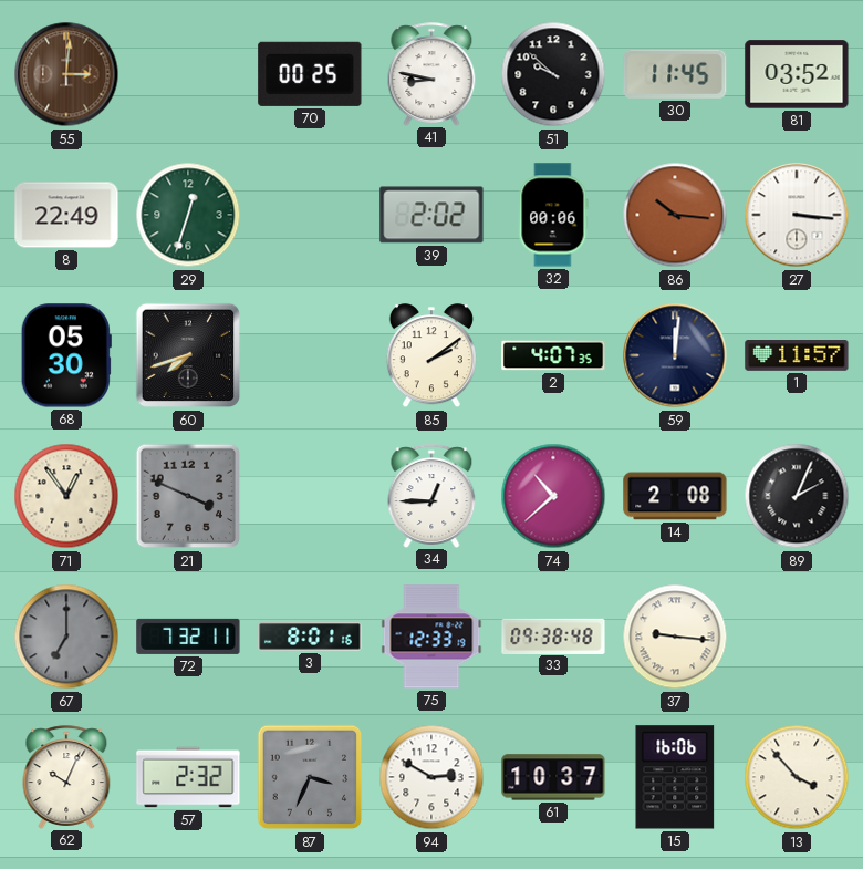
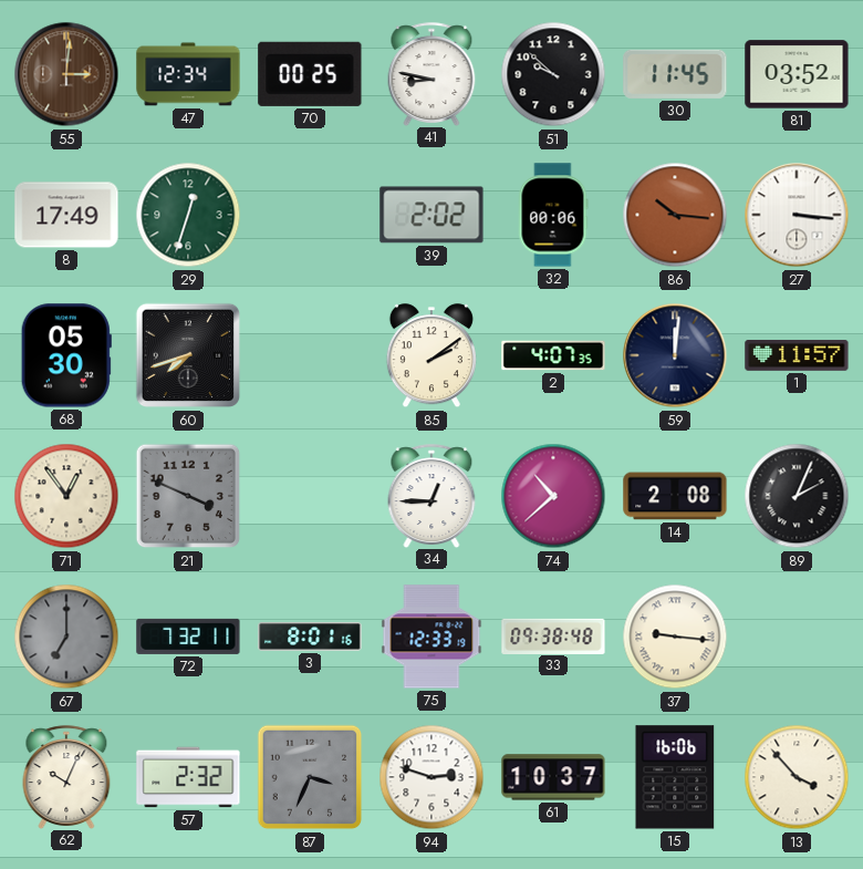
47: none -> 12:34
8: 22:49 -> 17:49
94: 2:50 -> 2:48
